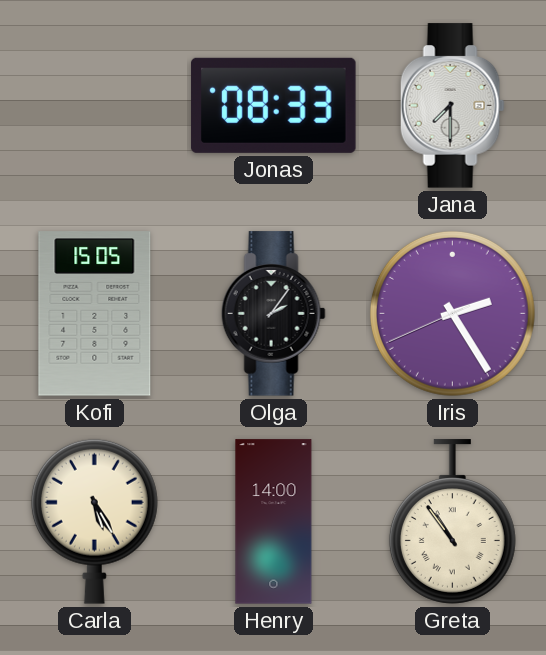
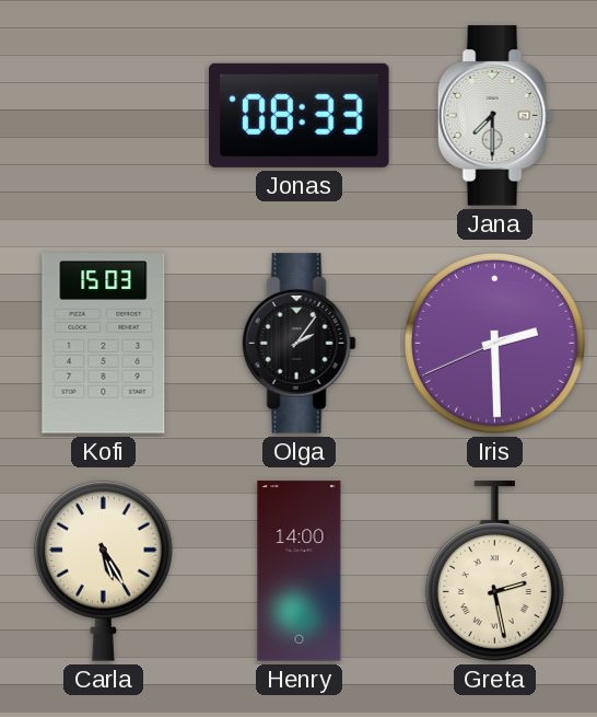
Kofi: 15:05 -> 15:03
Iris: 2:24 -> 2:29
Greta: 10:54 -> 2:28
